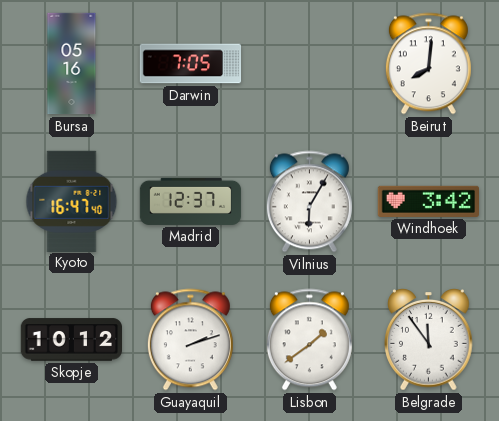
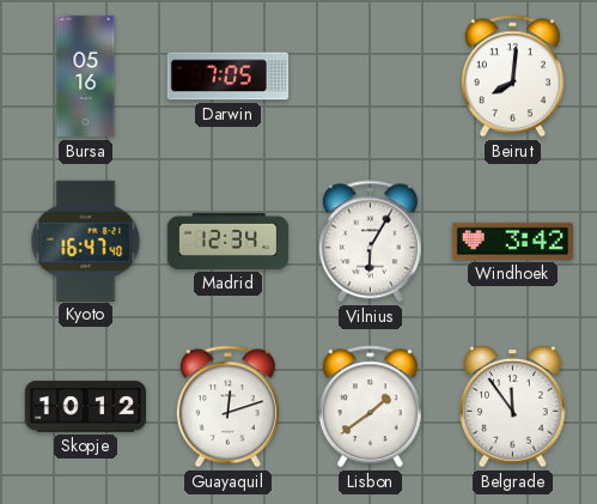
Madrid: 12:37 -> 12:34
Guayaquil: 2:12 -> 12:12
